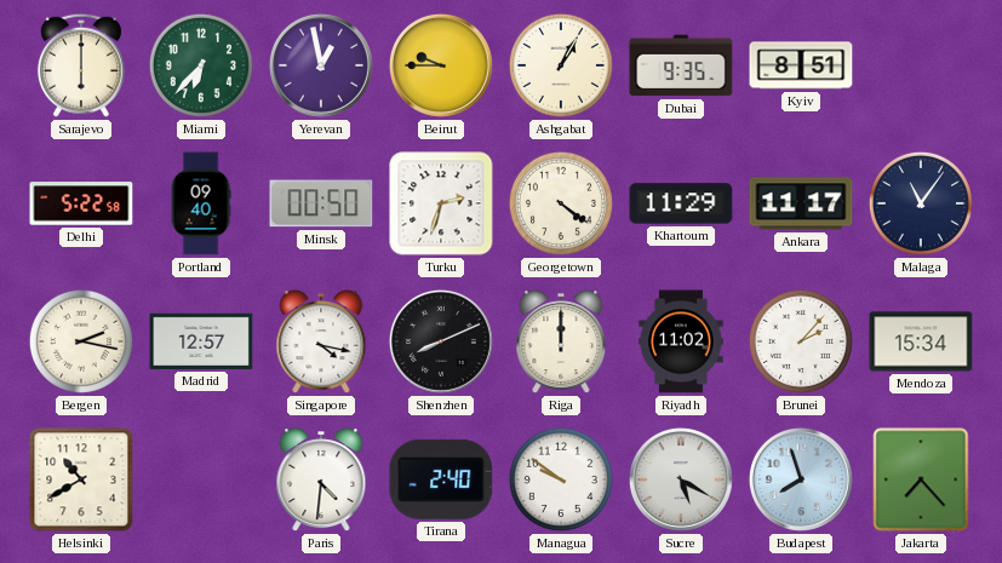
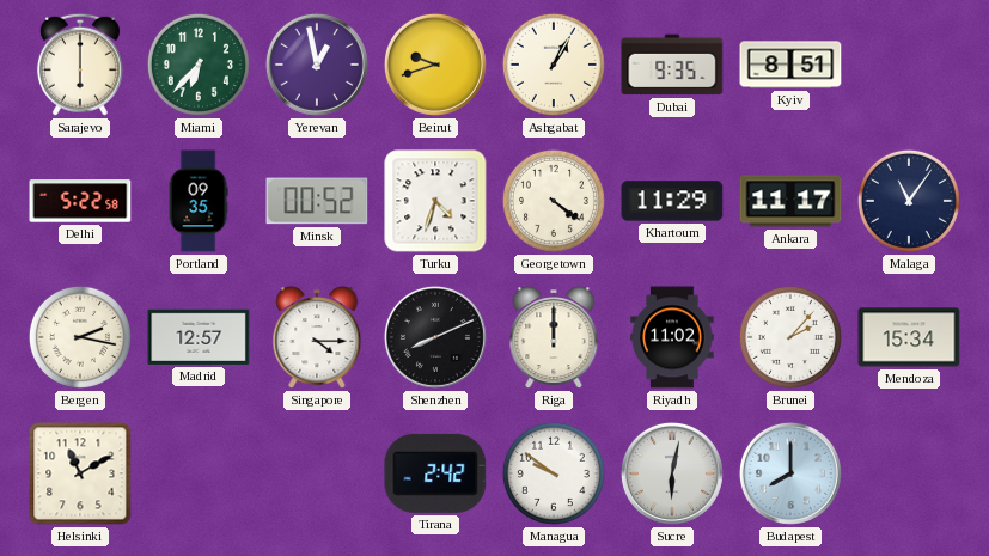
Beirut: 9:45 -> 9:42
Portland: 09:40 -> 09:35
Minsk: 00:50 -> 00:52
Turku: 2:33 -> 4:33
Singapore: 4:17 -> 4:15
Helsinki: 10:40 -> 11:10
Paris: 4:31 -> none
Tirana: 2:40 -> 2:42
Sucre: 5:20 -> 6:02
Budapest: 7:57 -> 8:00
Jakarta: 7:23 -> none
